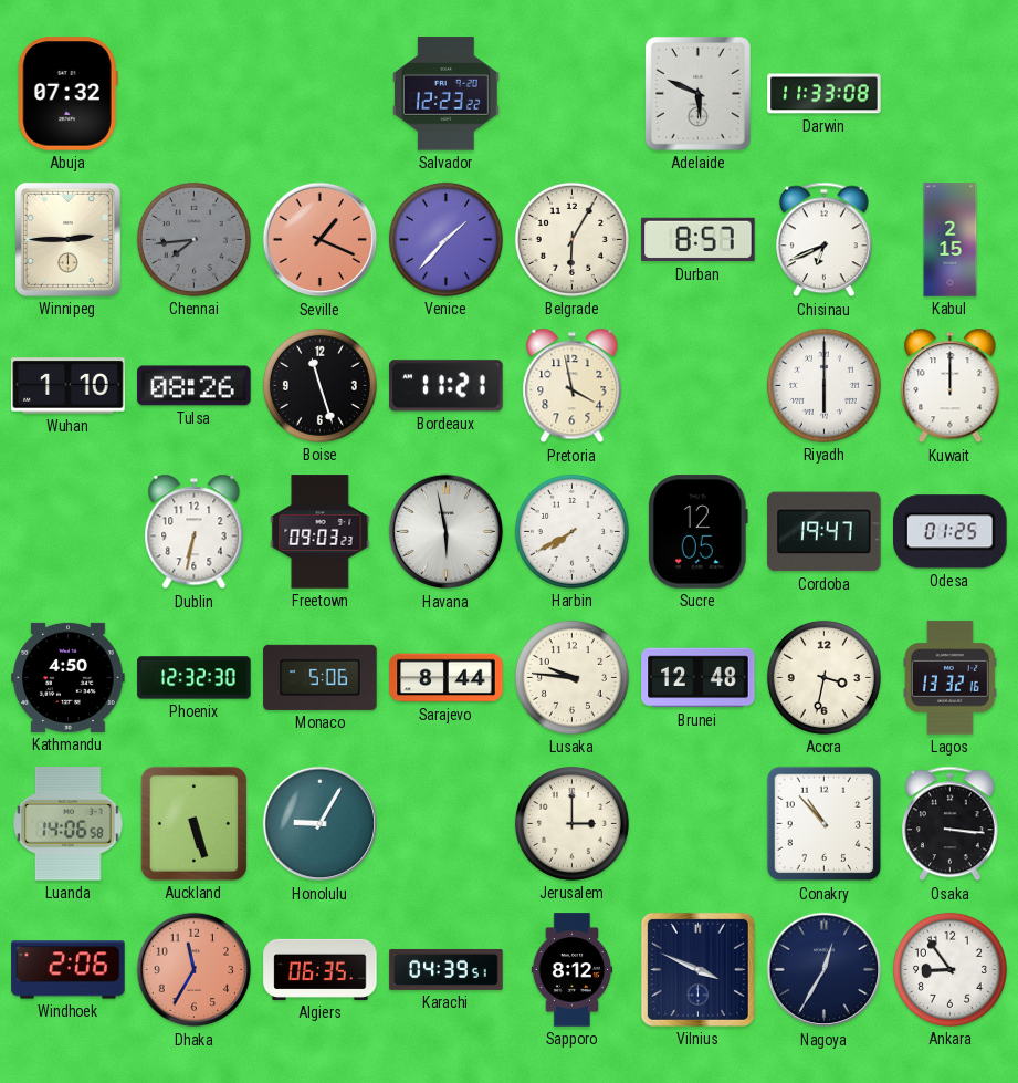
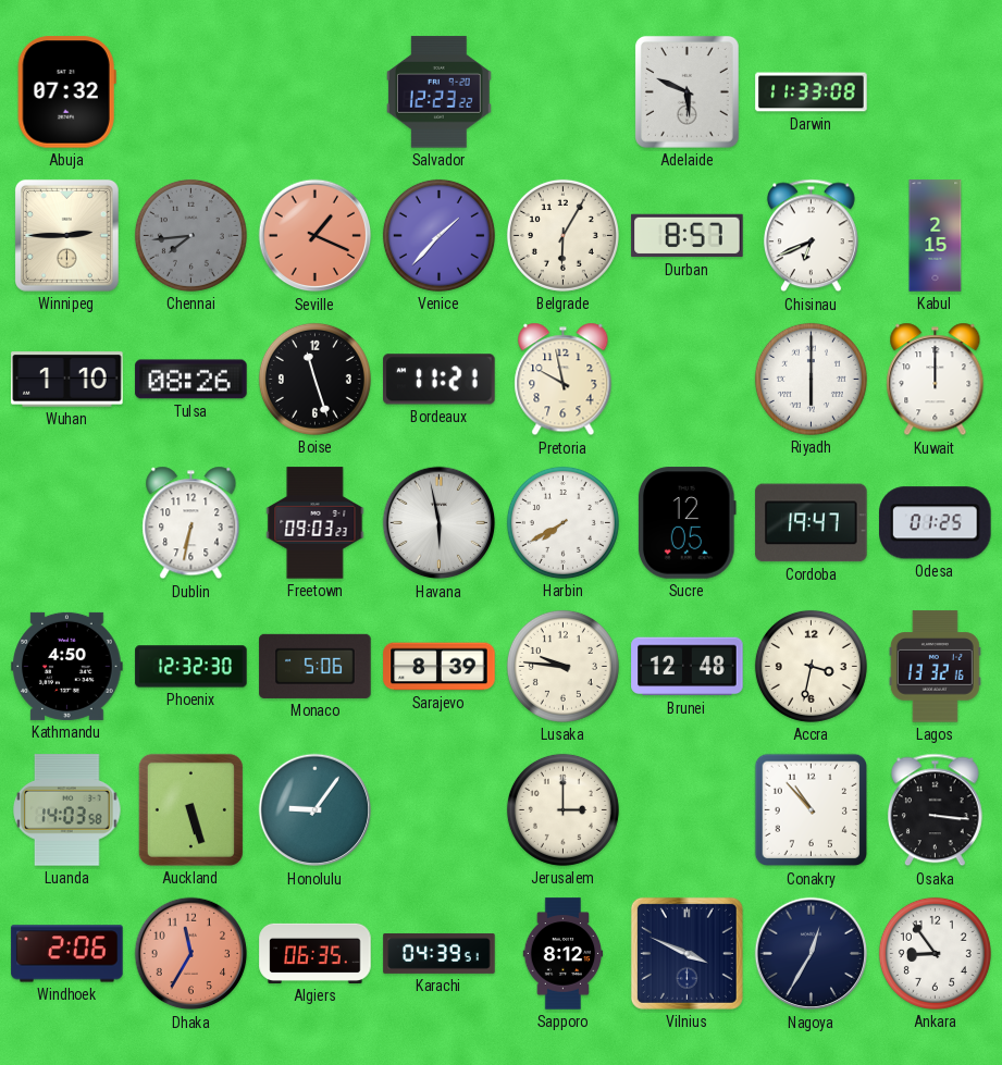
Pretoria: 3:58 -> 9:58
Sarajevo: 8:44 -> 8:39
Luanda: 14:06 -> 14:03
Honolulu: 9:05 -> 9:06
